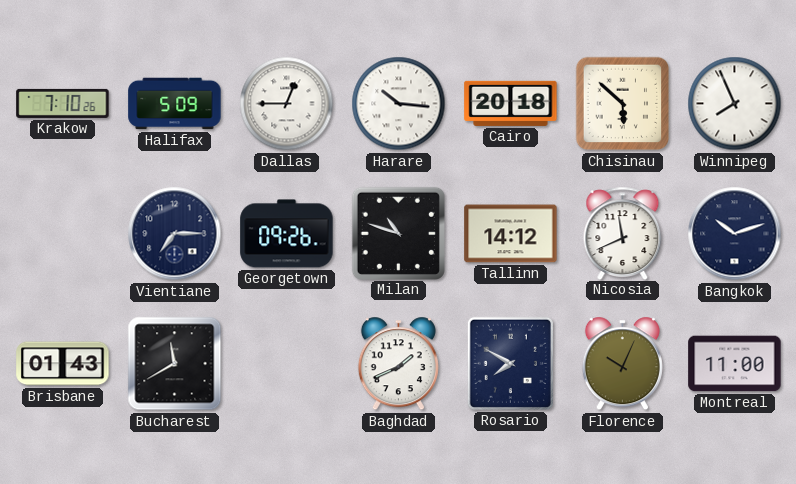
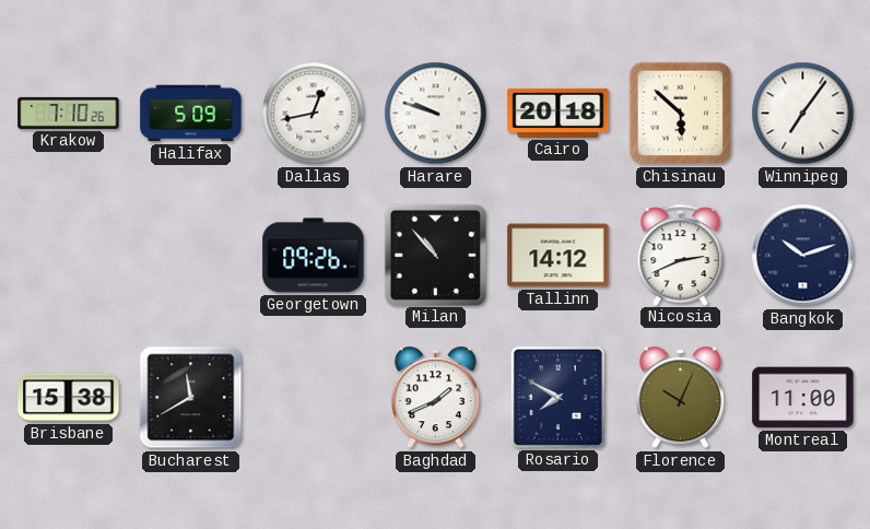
Dallas: 12:45 -> 12:43
Harare: 10:16 -> 9:48
Winnipeg: 7:56 -> 7:06
Vientiane: 7:15 -> none
Milan: 10:48 -> 10:53
Nicosia: 11:41 -> 2:41
Brisbane: 01:43 -> 15:38
